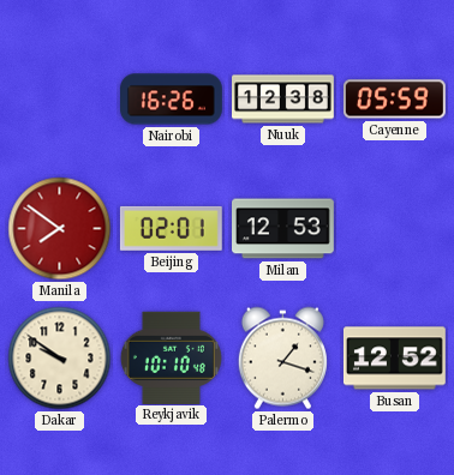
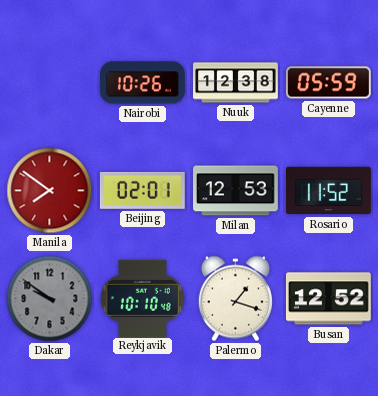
Nairobi: 16:26 -> 10:26
Rosario: none -> 11:52
Dakar dial: cream -> grey
